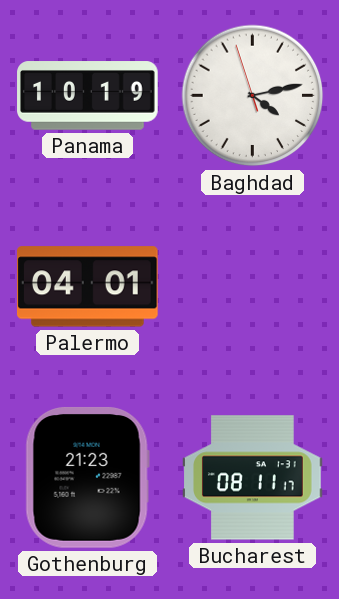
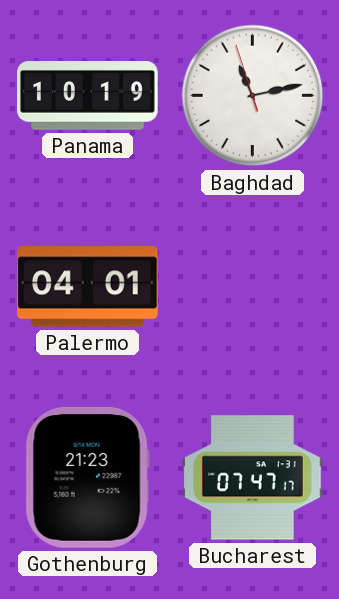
Baghdad: 4:12 -> 11:12
Bucharest: 08:11 -> 07:47
